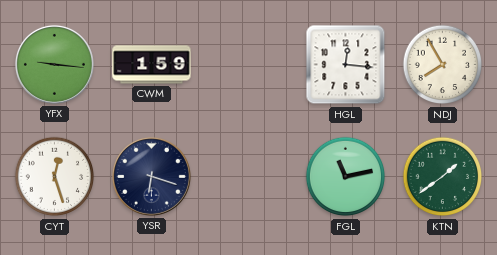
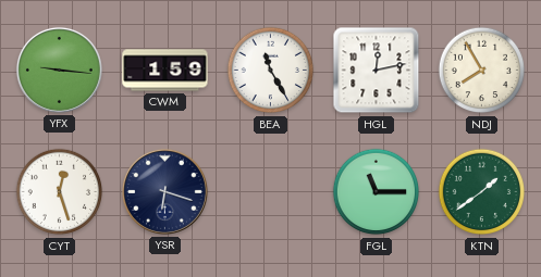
BEA: none -> 11:25
HGL: 12:16 -> 12:13
FGL: 11:13 -> 11:15
